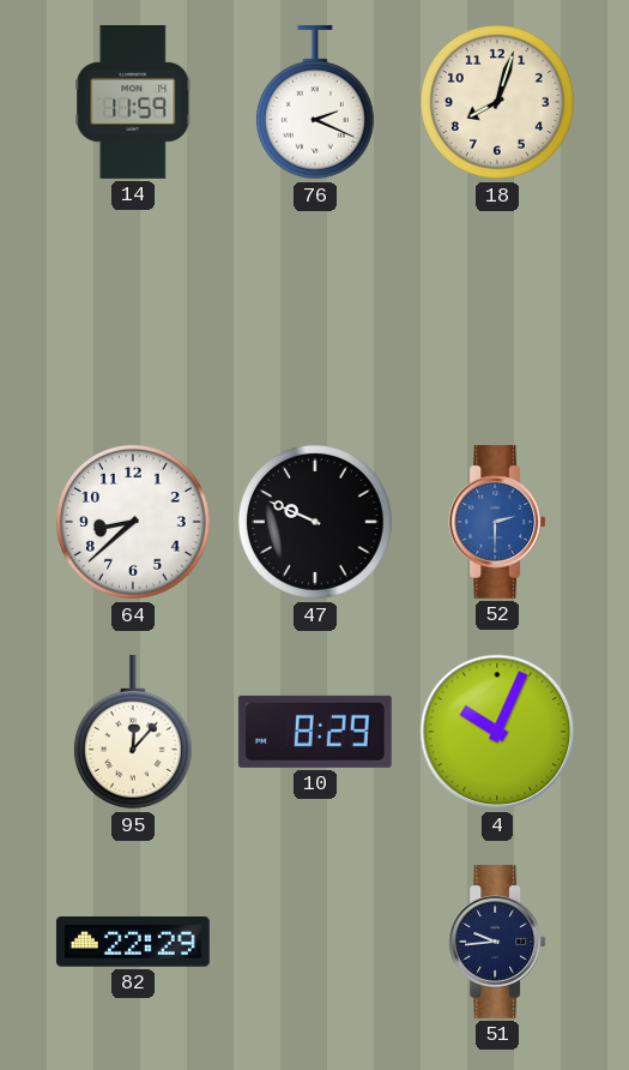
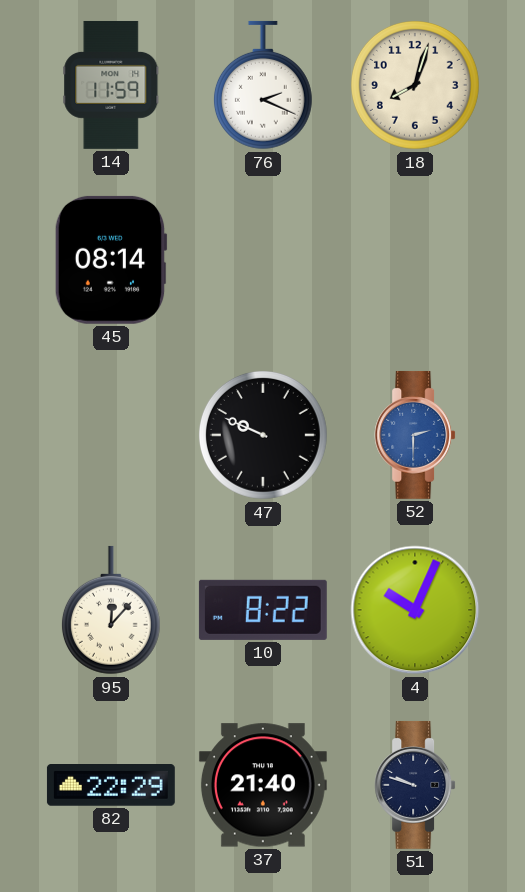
45: none -> 08:14
64: 8:38 -> none
10: 8:29 -> 8:22
37: none -> 21:40
51: 9:44 -> 9:48
